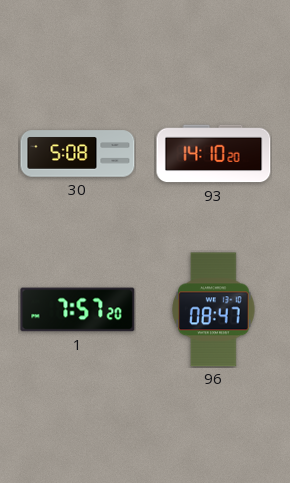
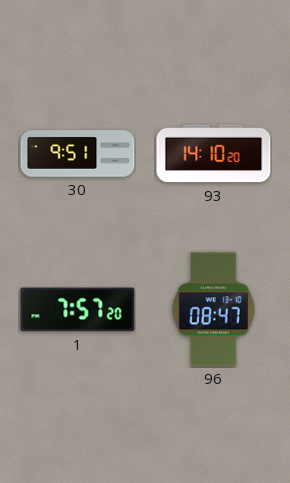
30: 5:08 -> 9:51
